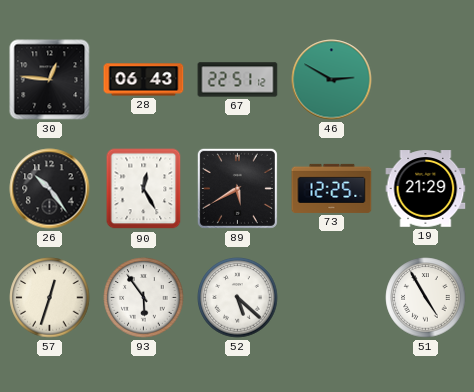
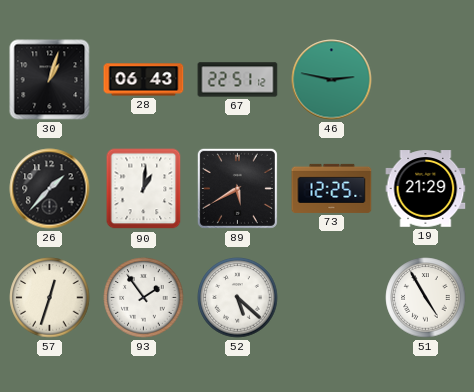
30: 12:46 -> 1:03
46: 2:50 -> 2:47
26: 10:24 -> 1:37
90: 12:25 -> 1:01
93: 5:54 -> 1:54
